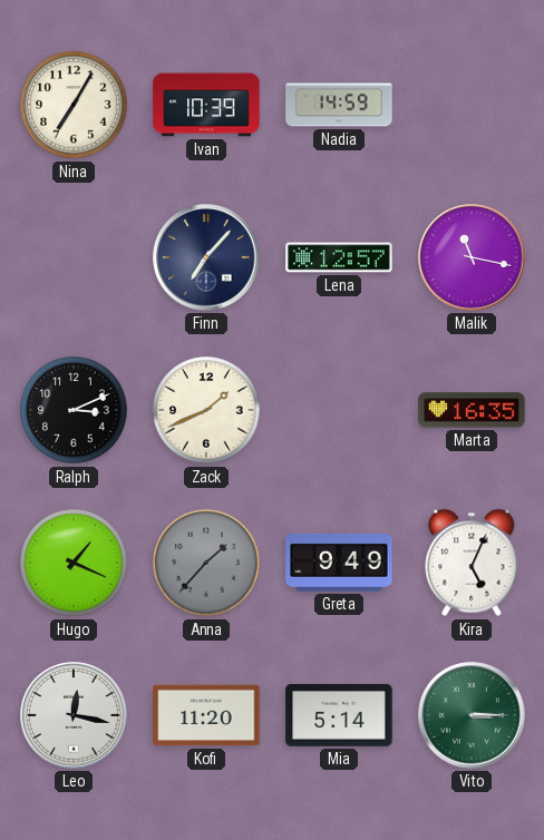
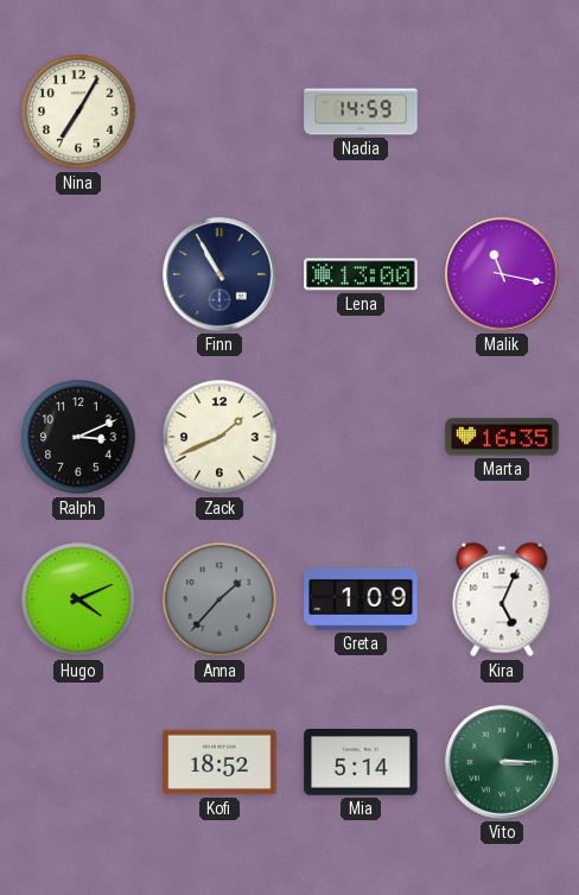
Ivan: 10:39 -> none
Finn: 7:07 -> 10:55
Lena: 12:57 -> 13:00
Hugo: 1:19 -> 4:11
Greta: 9:49 -> 1:09
Leo: 12:17 -> none
Kofi: 11:20 -> 18:52
